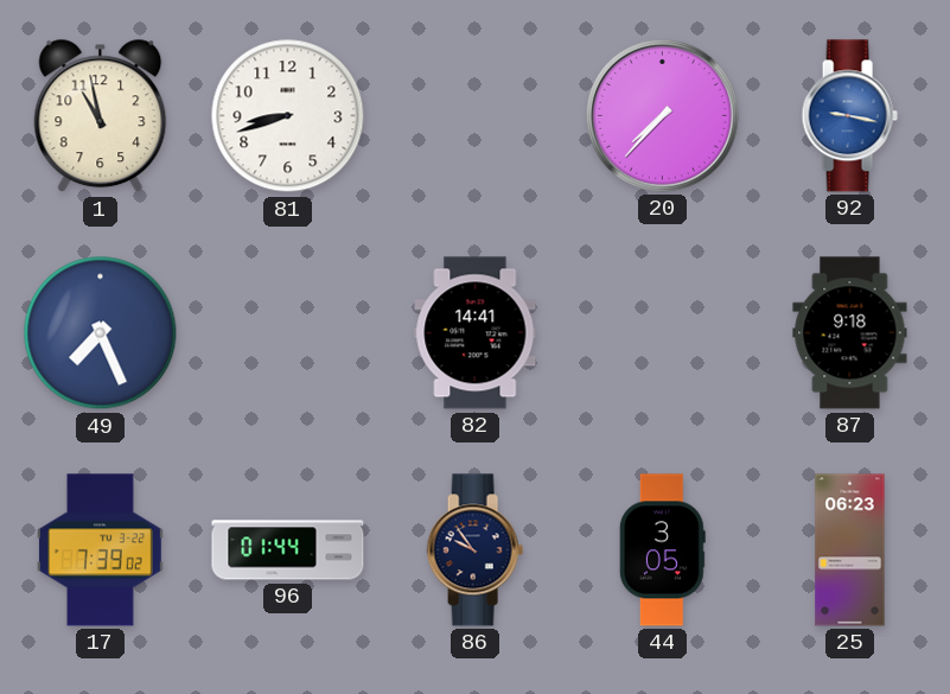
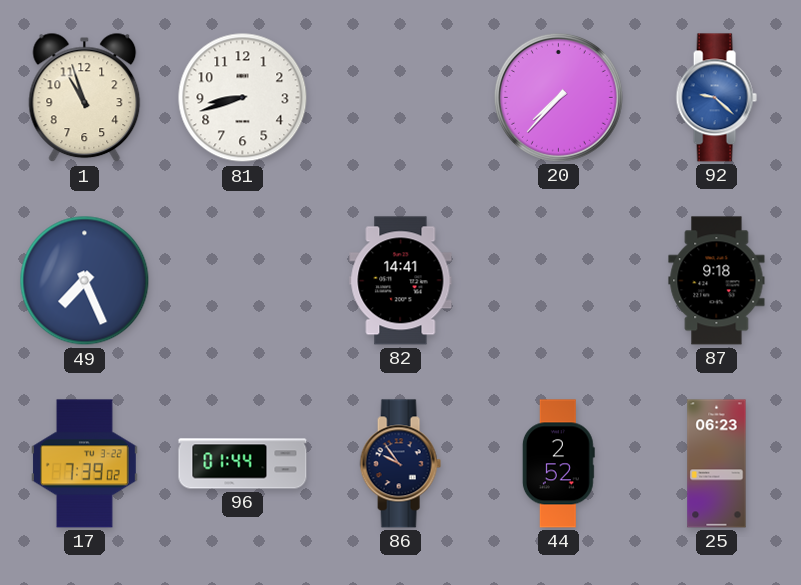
1: 10:58 -> 10:57
92: 9:17 -> 9:22
44: 3:05 -> 2:52
